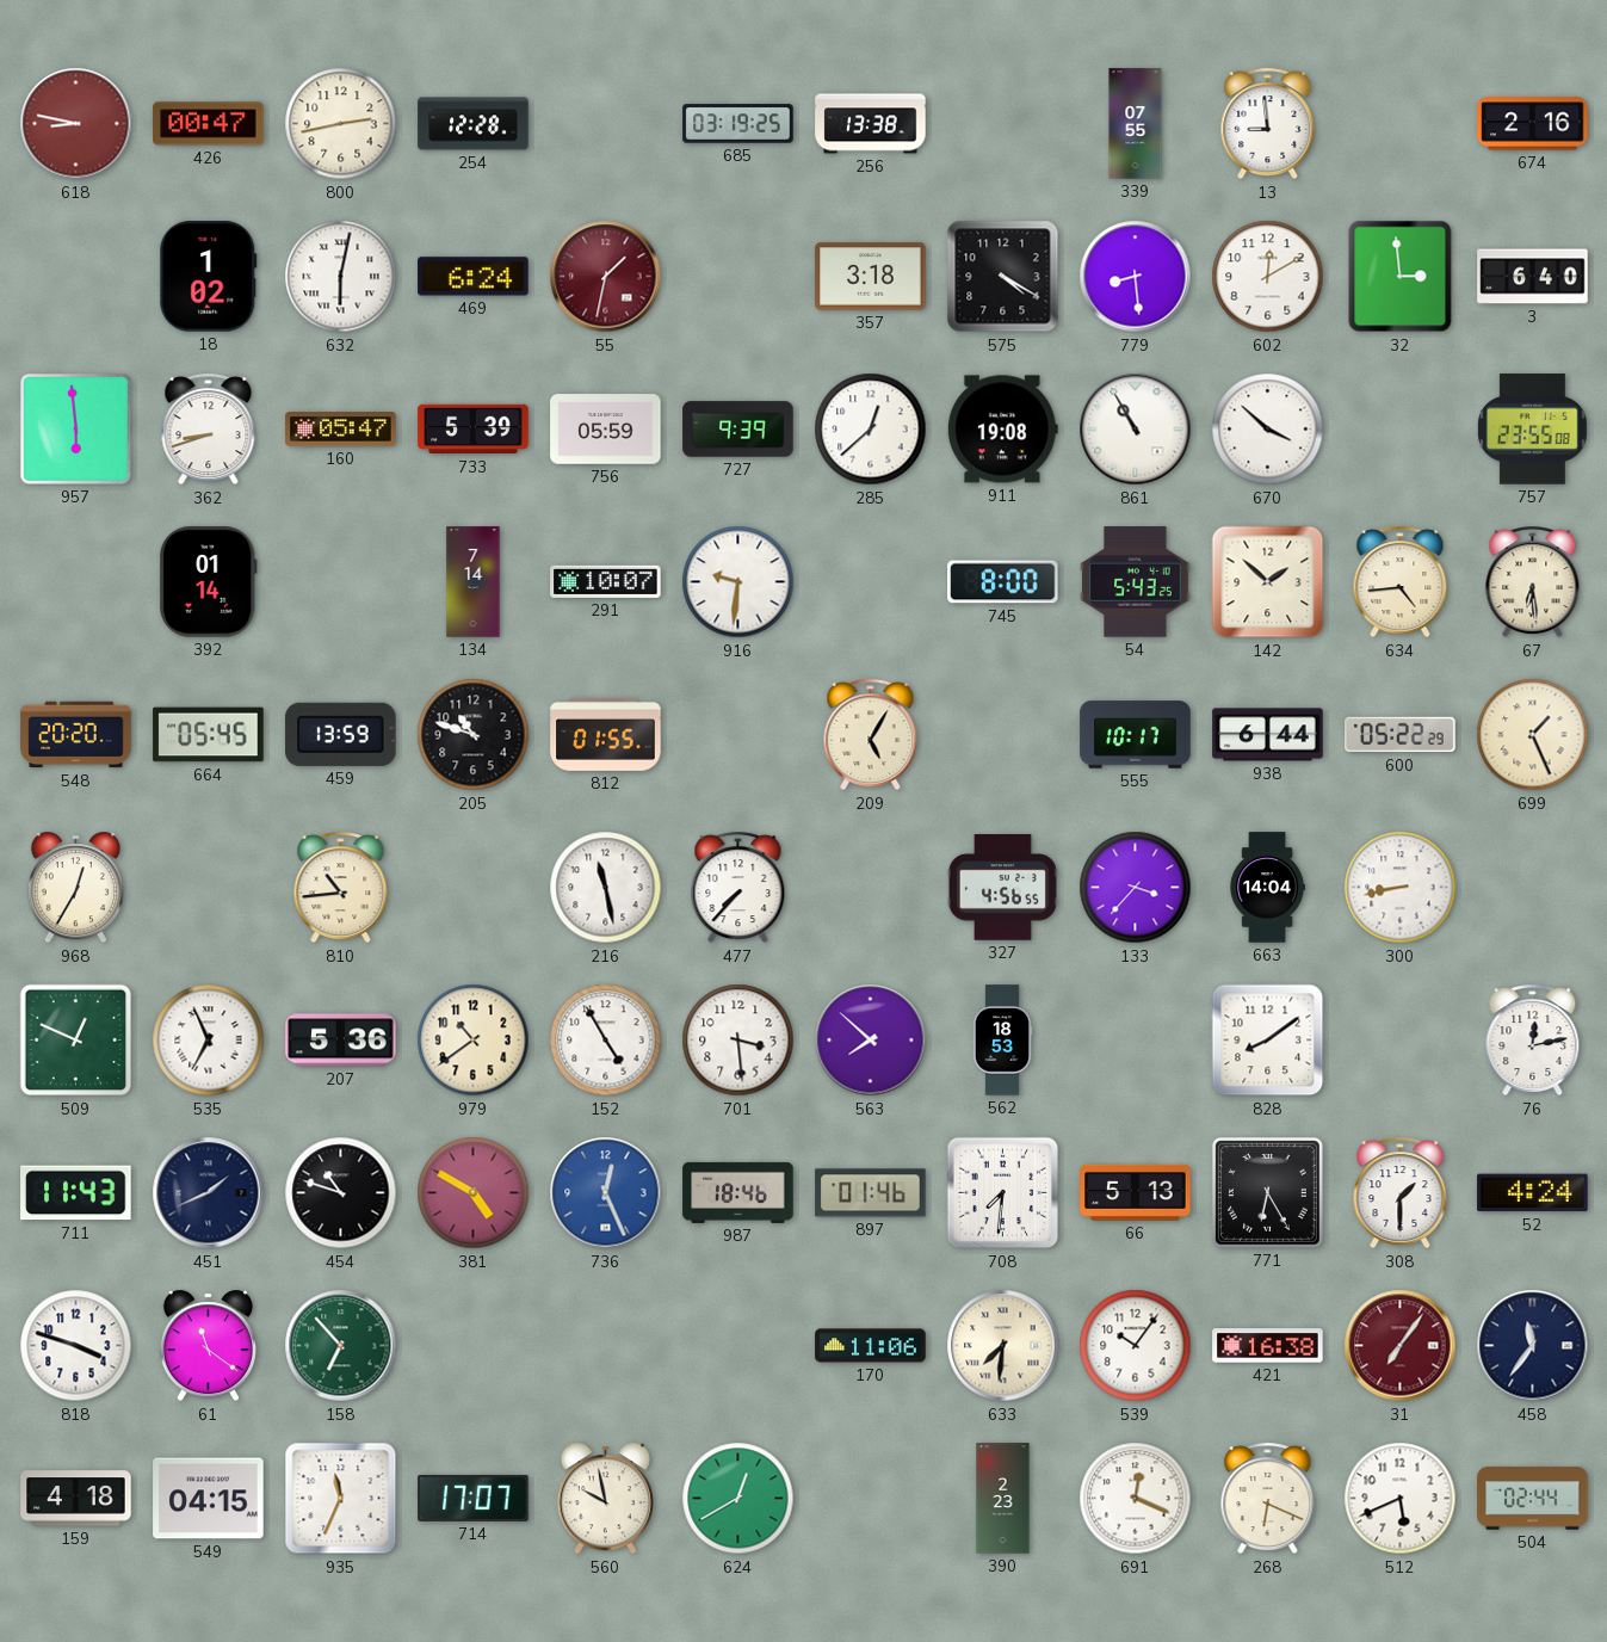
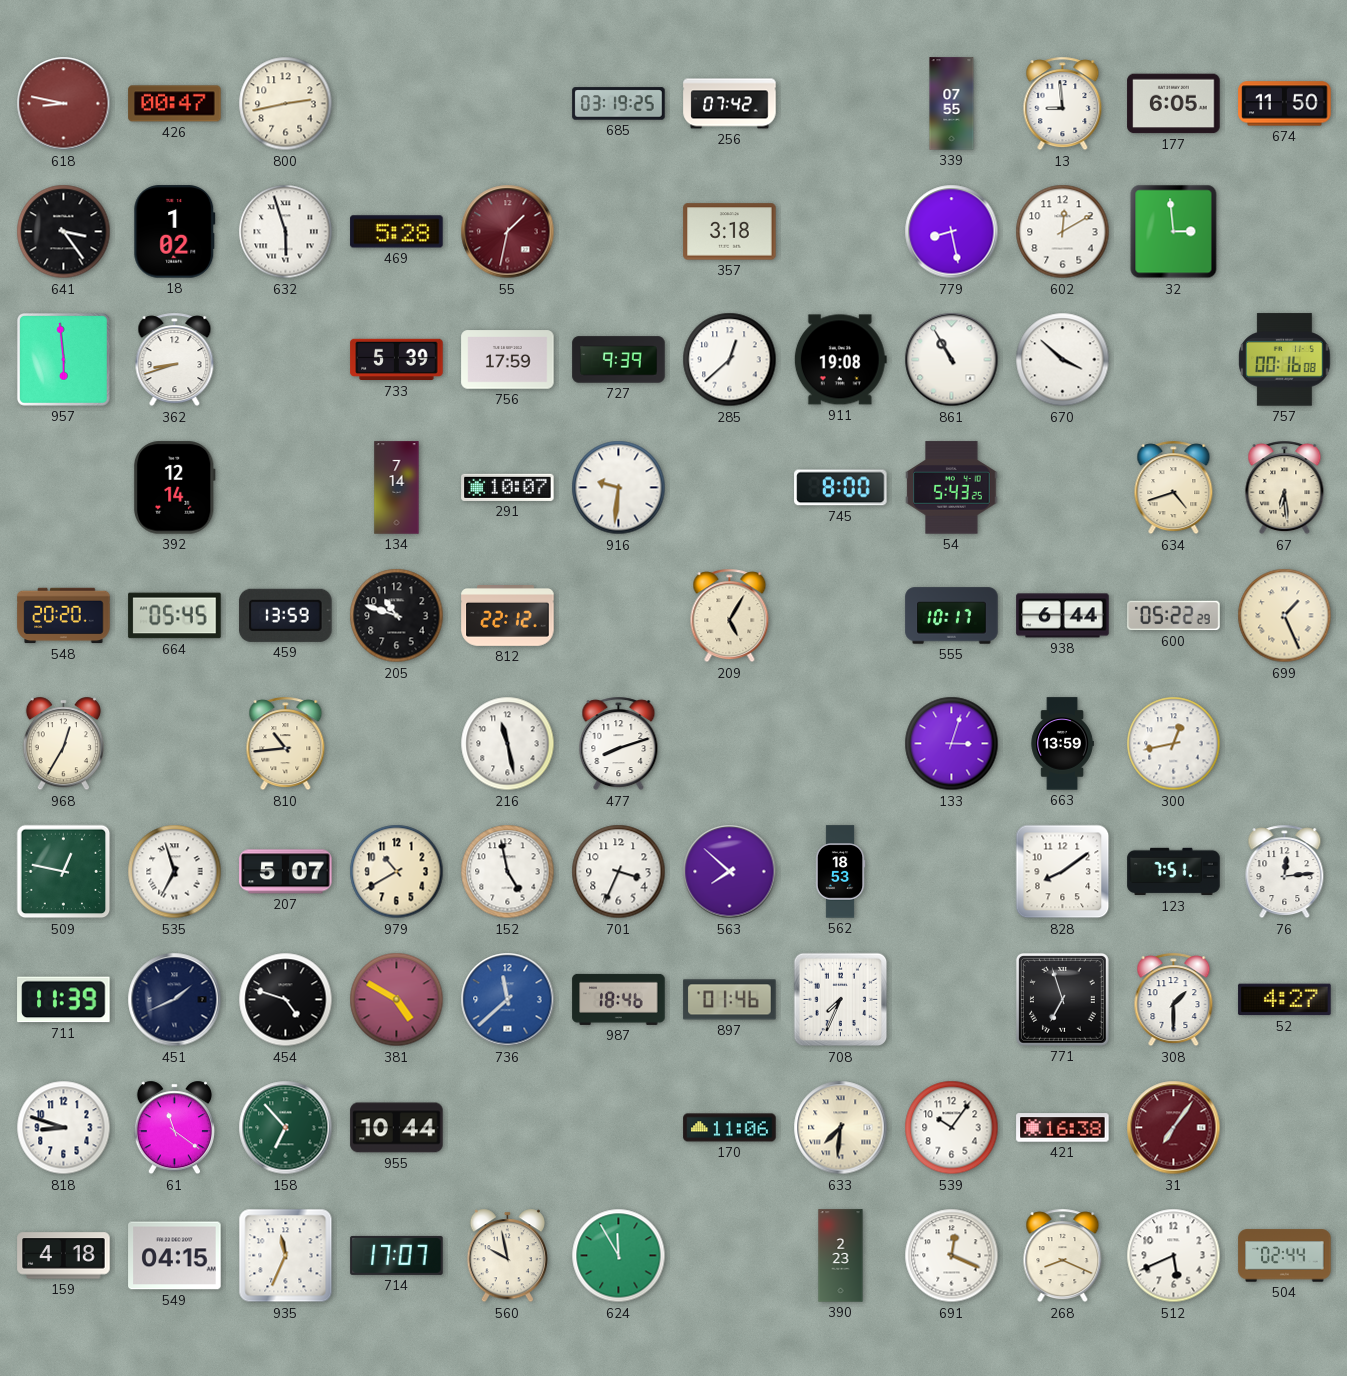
254: 12:28 -> none
256: 13:38 -> 07:42
177: none -> 6:05
674: 2:16 -> 11:50
641: none -> 3:24
632: 6:02 -> 5:57
469: 6:24 -> 5:28
575: 4:20 -> none
779: 8:29 -> 8:28
3: 6:40 -> none
160: 05:47 -> none
756: 05:59 -> 17:59
757: 23:55 -> 00:16
392: 01:14 -> 12:14
142: 1:52 -> none
634: 4:44 -> 4:42
812: 01:55 -> 22:12
477: 7:37 -> 8:12
327: 4:56 -> none
133: 3:37 -> 3:03
663: 14:04 -> 13:59
300: 8:43 -> 12:43
509: 12:49 -> 12:47
535: 6:56 -> 6:57
207: 5:36 -> 5:07
979: 10:39 -> 10:40
152: 4:55 -> 4:58
701: 3:29 -> 3:34
123: none -> 7:51
76: 12:13 -> 12:14
711: 11:43 -> 11:39
454: 10:48 -> 4:48
736: 12:26 -> 11:38
708: 7:31 -> 7:34
66: 5:13 -> none
771: 6:25 -> 6:57
52: 4:24 -> 4:27
818: 3:48 -> 8:48
955: none -> 10:44
458: 11:36 -> none
624: 12:40 -> 11:55
268: 6:19 -> 8:19
